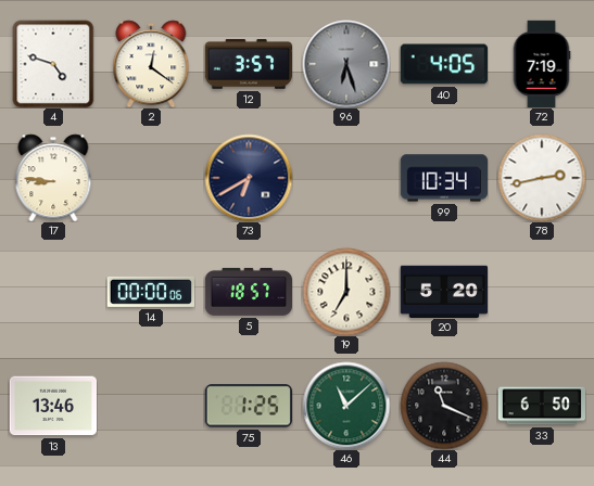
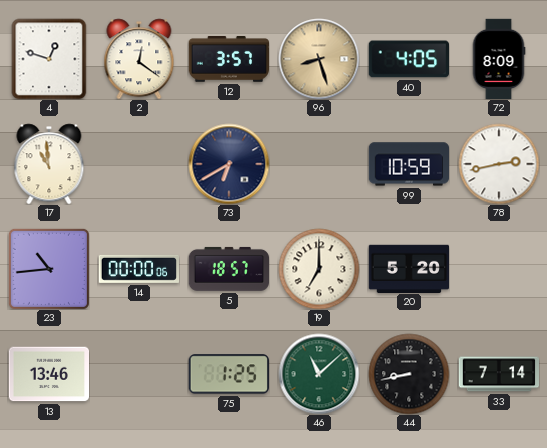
4: 4:48 -> 12:48
96: 6:27 -> 8:27
96 dial: grey -> champagne
72: 7:19 -> 8:09
17: 8:46 -> 10:59
99: 10:34 -> 10:59
23: none -> 10:44
44: 11:19 -> 8:43
33: 6:50 -> 7:14
